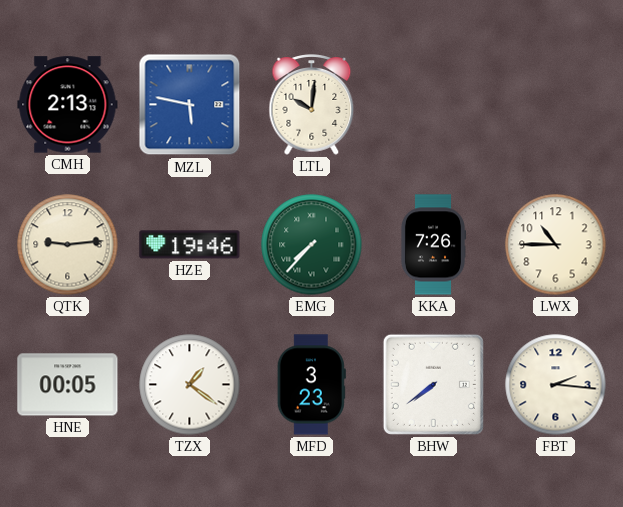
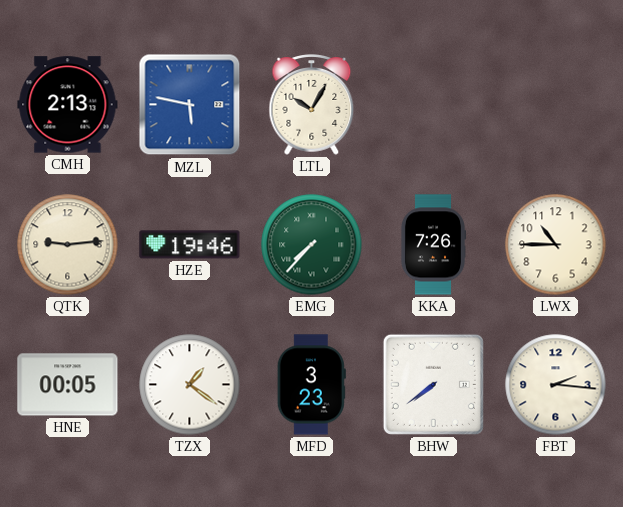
LTL: 10:01 -> 10:05
